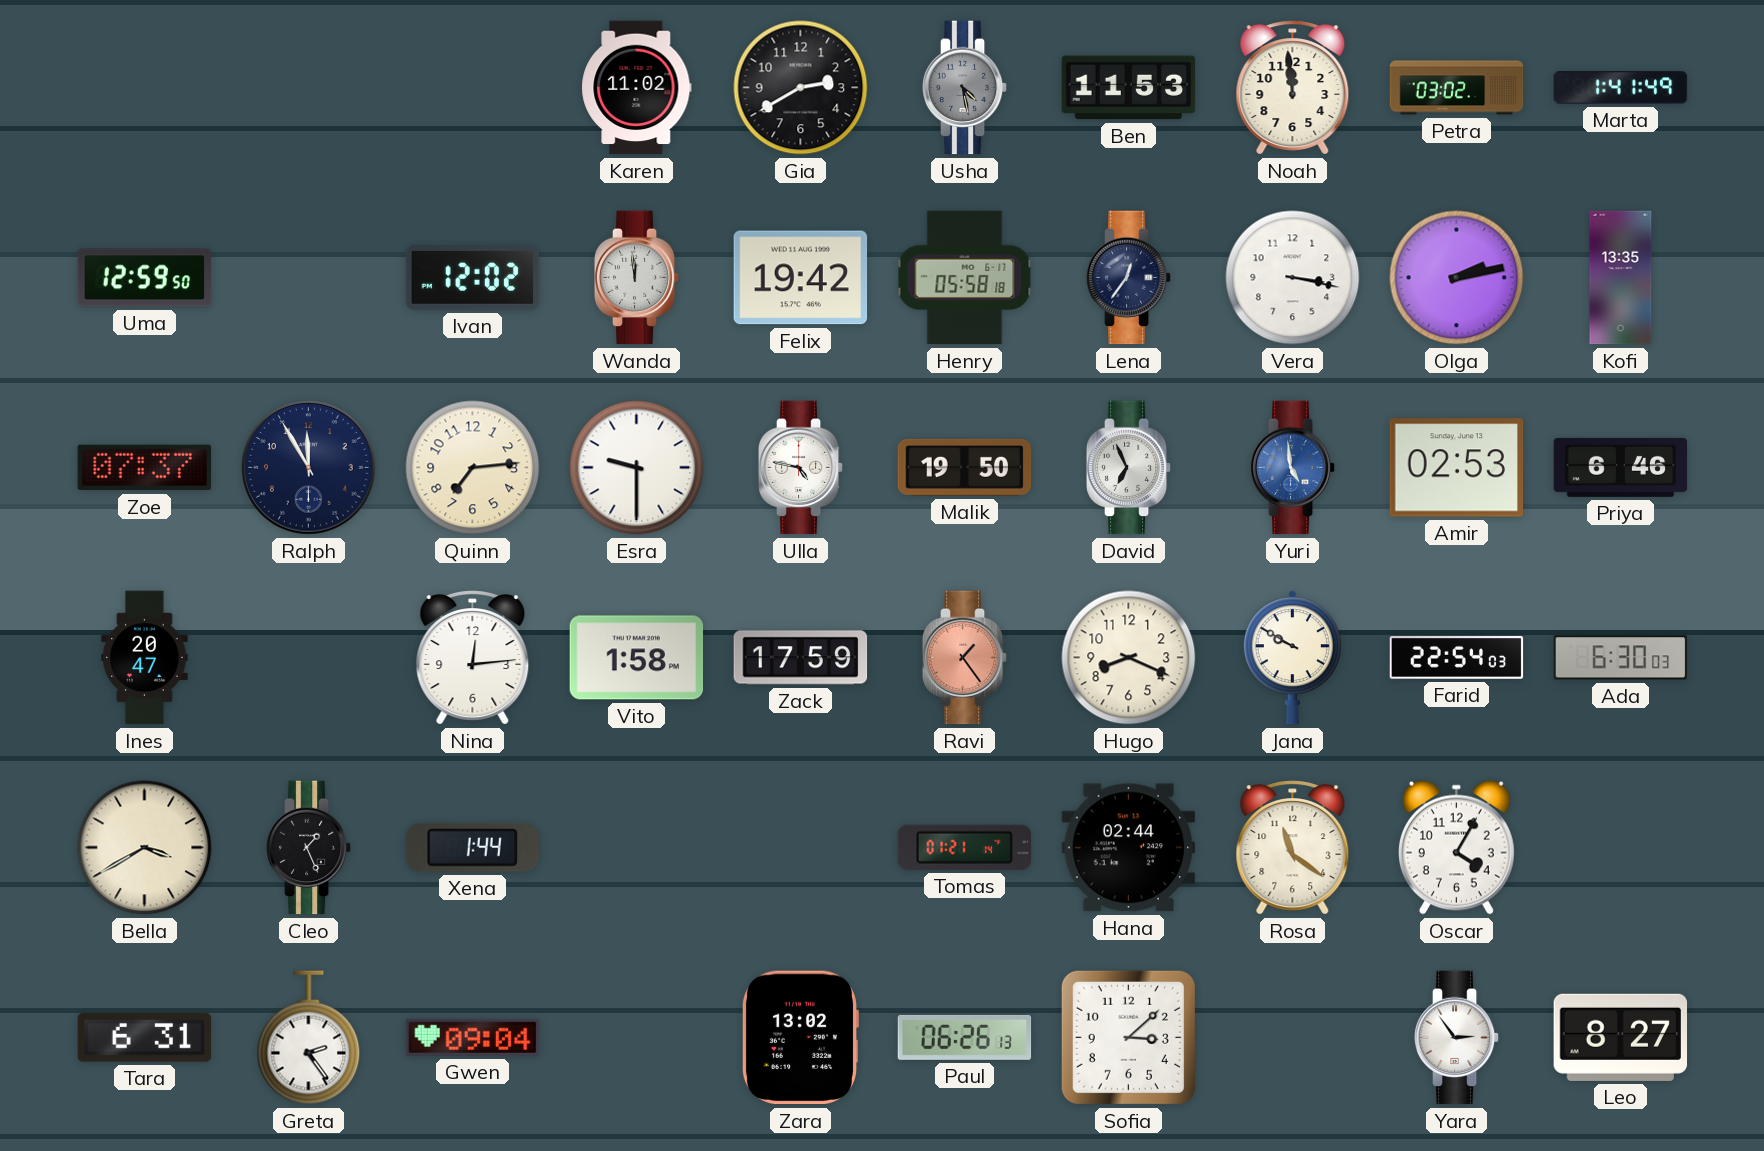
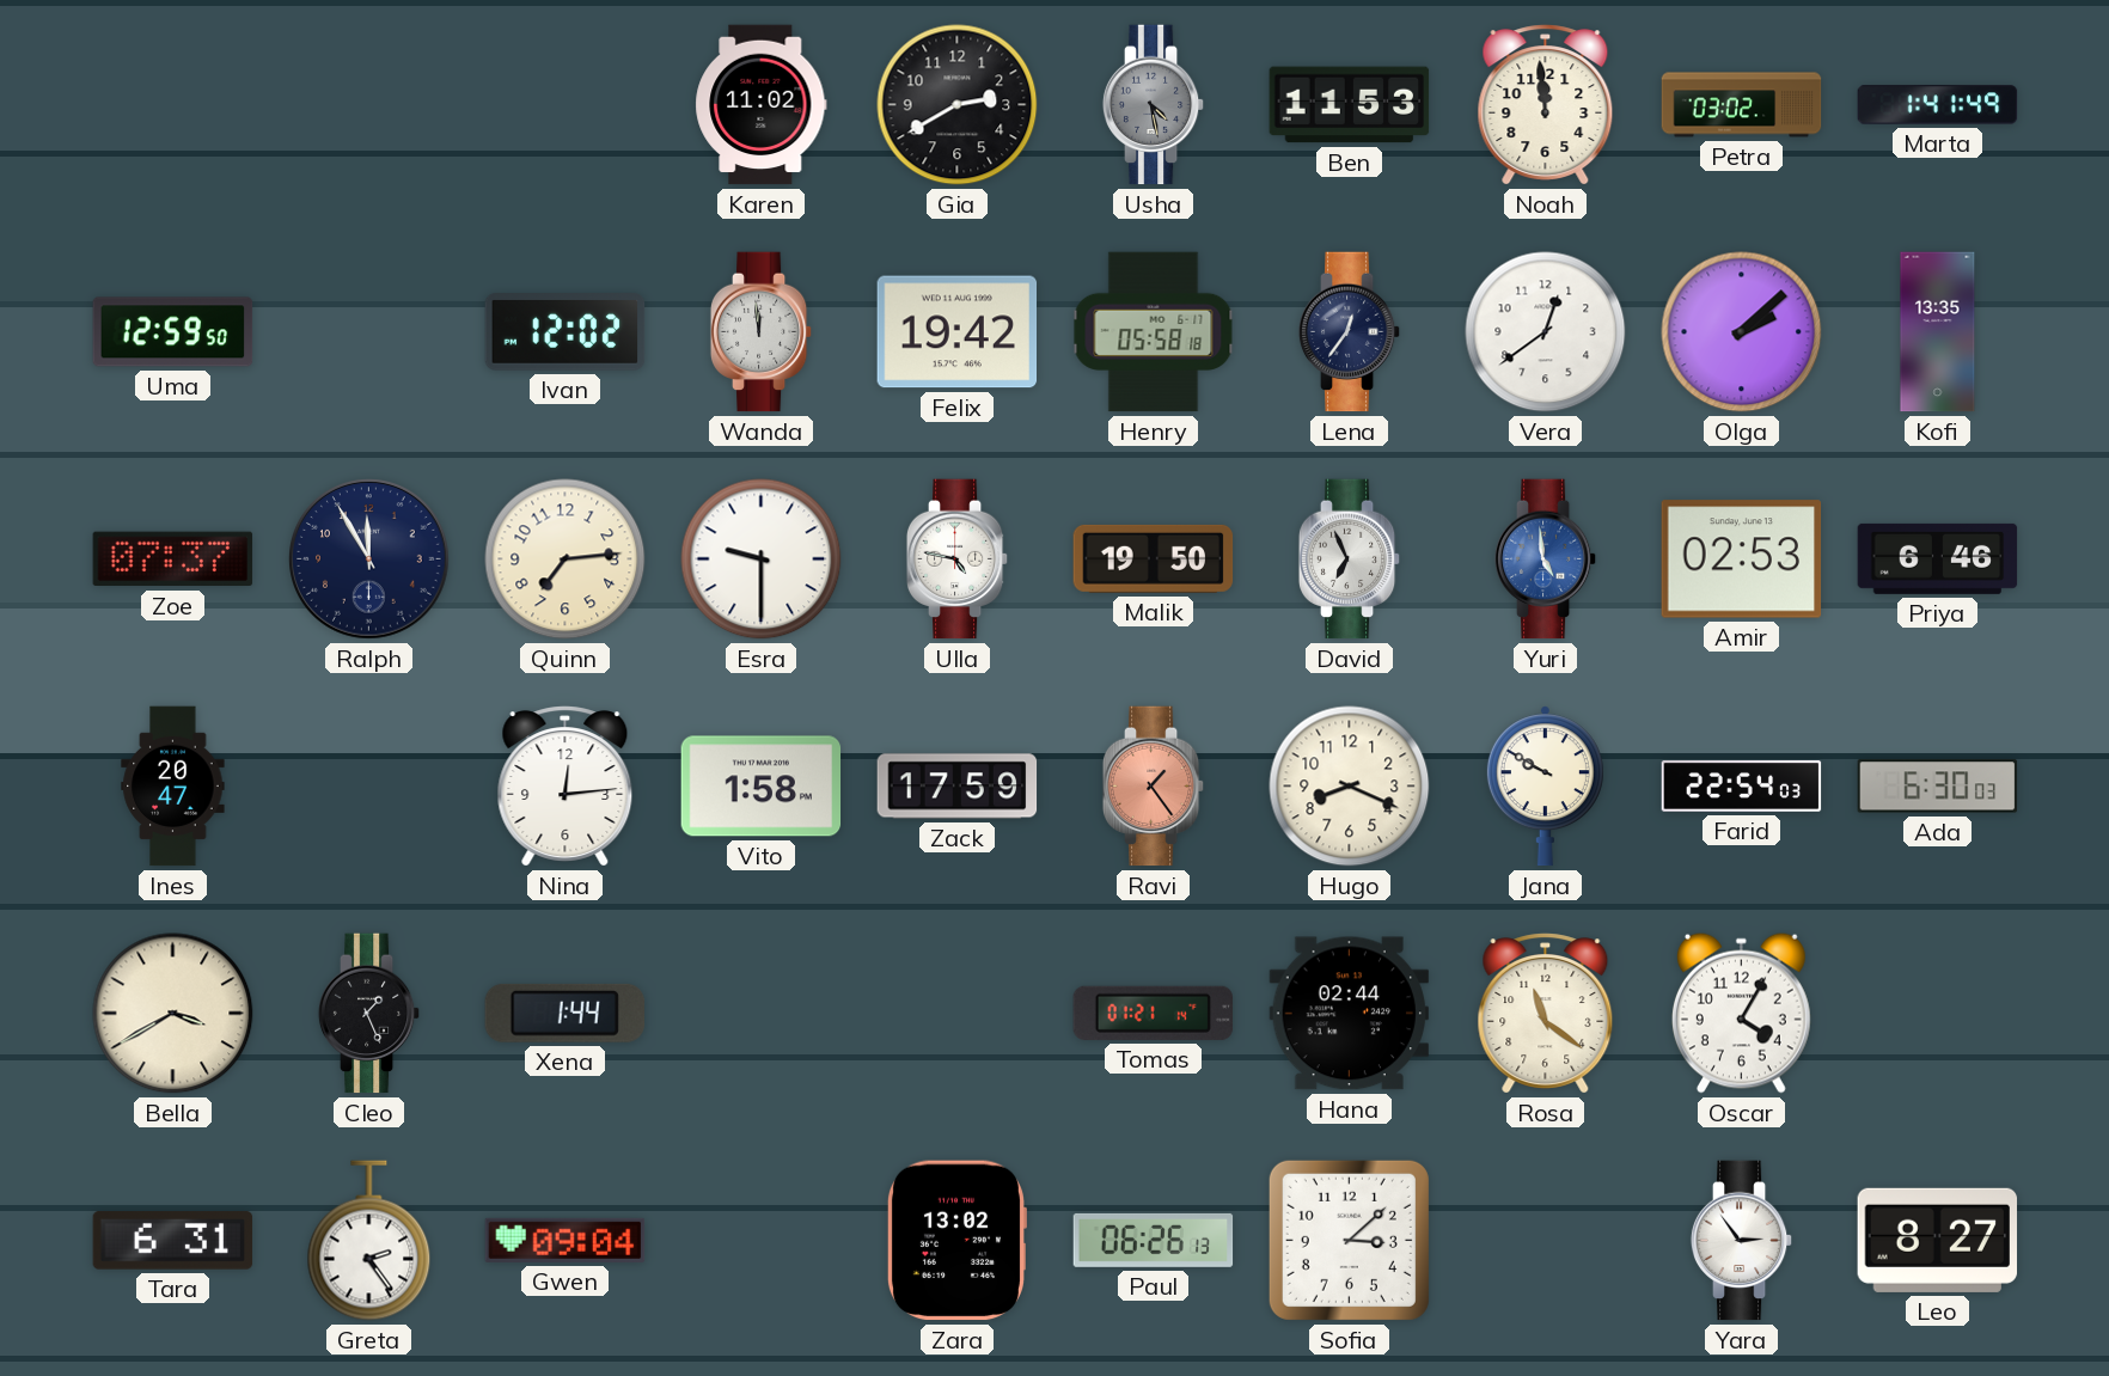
Vera: 3:17 -> 12:39
Olga: 2:13 -> 2:08
